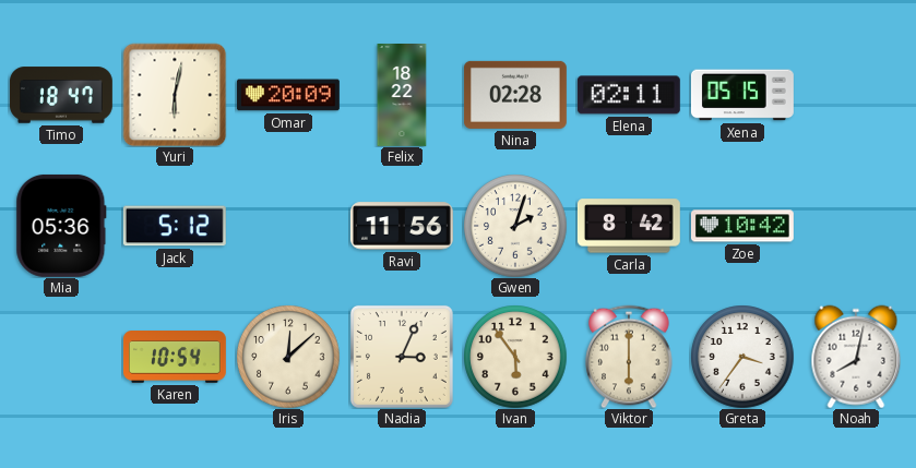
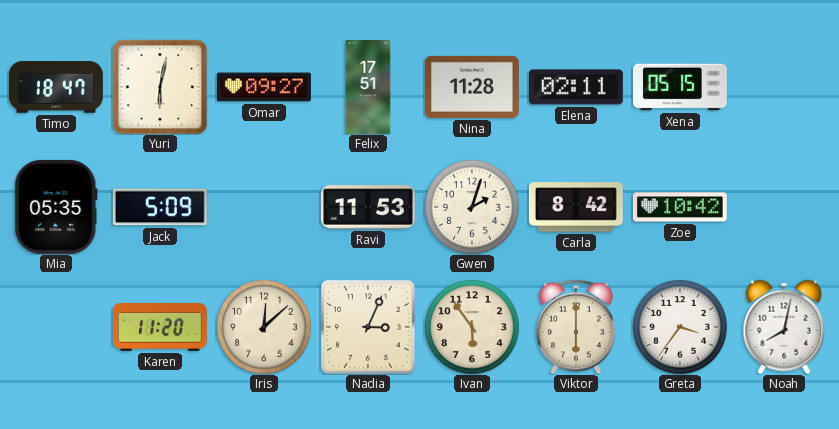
Omar: 20:09 -> 09:27
Felix: 18:22 -> 17:51
Nina: 02:28 -> 11:28
Mia: 05:36 -> 05:35
Jack: 5:12 -> 5:09
Ravi: 11:56 -> 11:53
Karen: 10:54 -> 11:20
